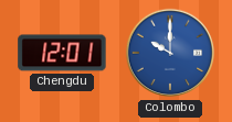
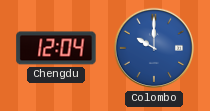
Chengdu: 12:01 -> 12:04
